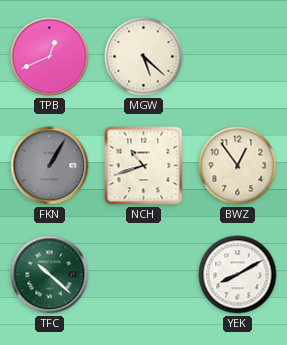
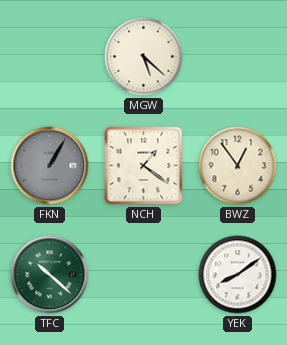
TPB: 12:41 -> none
NCH: 10:42 -> 1:21
YEK: 8:10 -> 8:09
